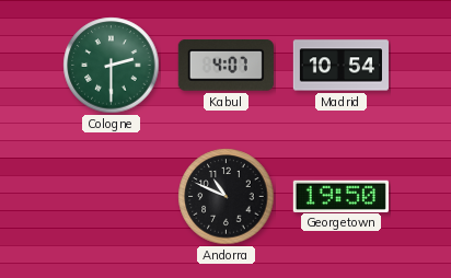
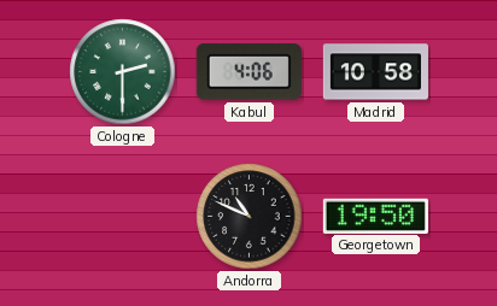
Kabul: 4:07 -> 4:06
Madrid: 10:54 -> 10:58
